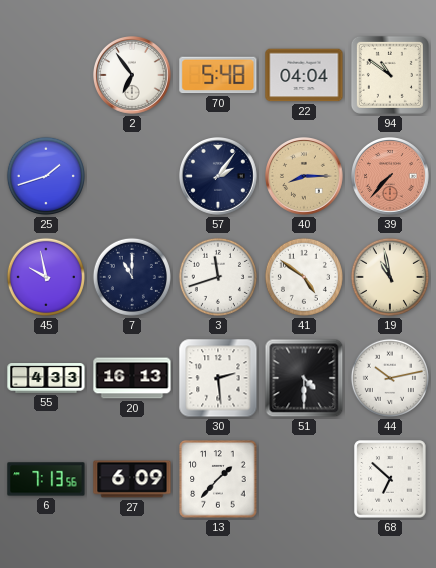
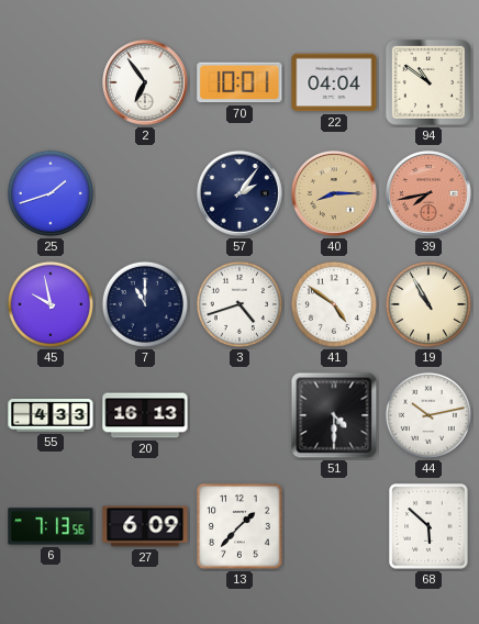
70: 5:48 -> 10:01
39: 7:37 -> 7:43
3: 11:42 -> 4:42
19: 10:58 -> 10:55
30: 2:29 -> none
68: 6:52 -> 5:52
